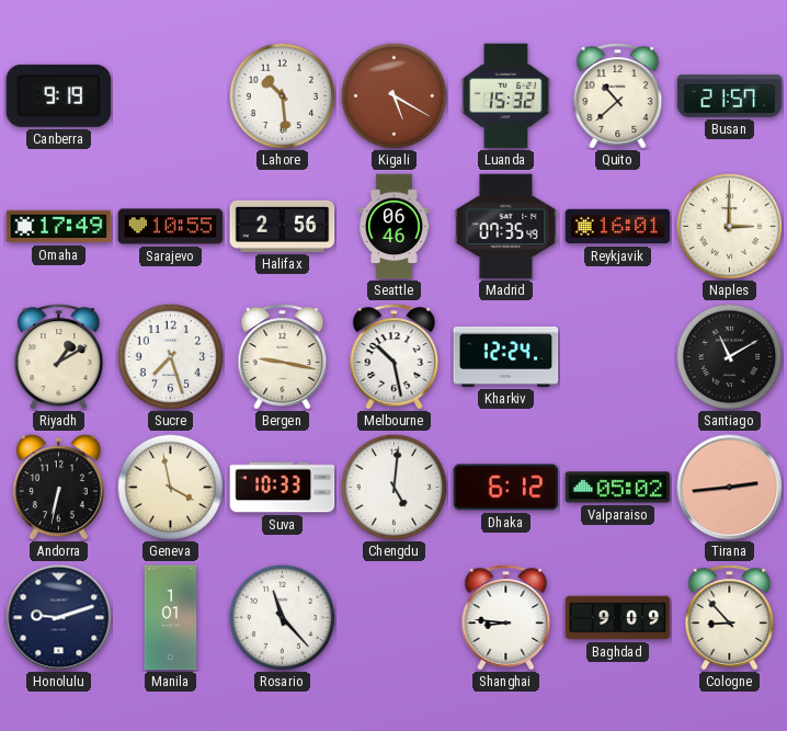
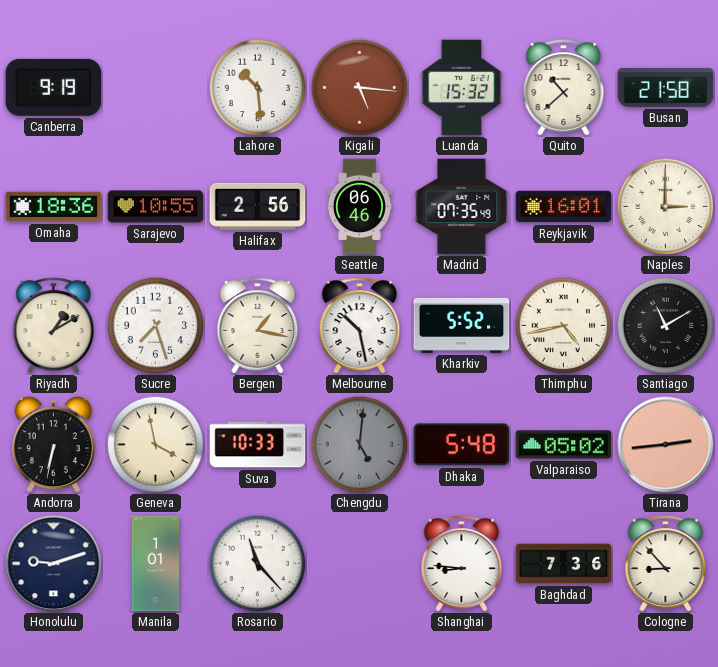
Kigali: 5:20 -> 5:16
Busan: 21:57 -> 21:58
Omaha: 17:49 -> 18:36
Bergen: 9:17 -> 1:17
Kharkiv: 12:24 -> 5:52
Thimphu: none -> 4:43
Chengdu dial: white -> grey
Dhaka: 6:12 -> 5:48
Baghdad: 9:09 -> 7:36
